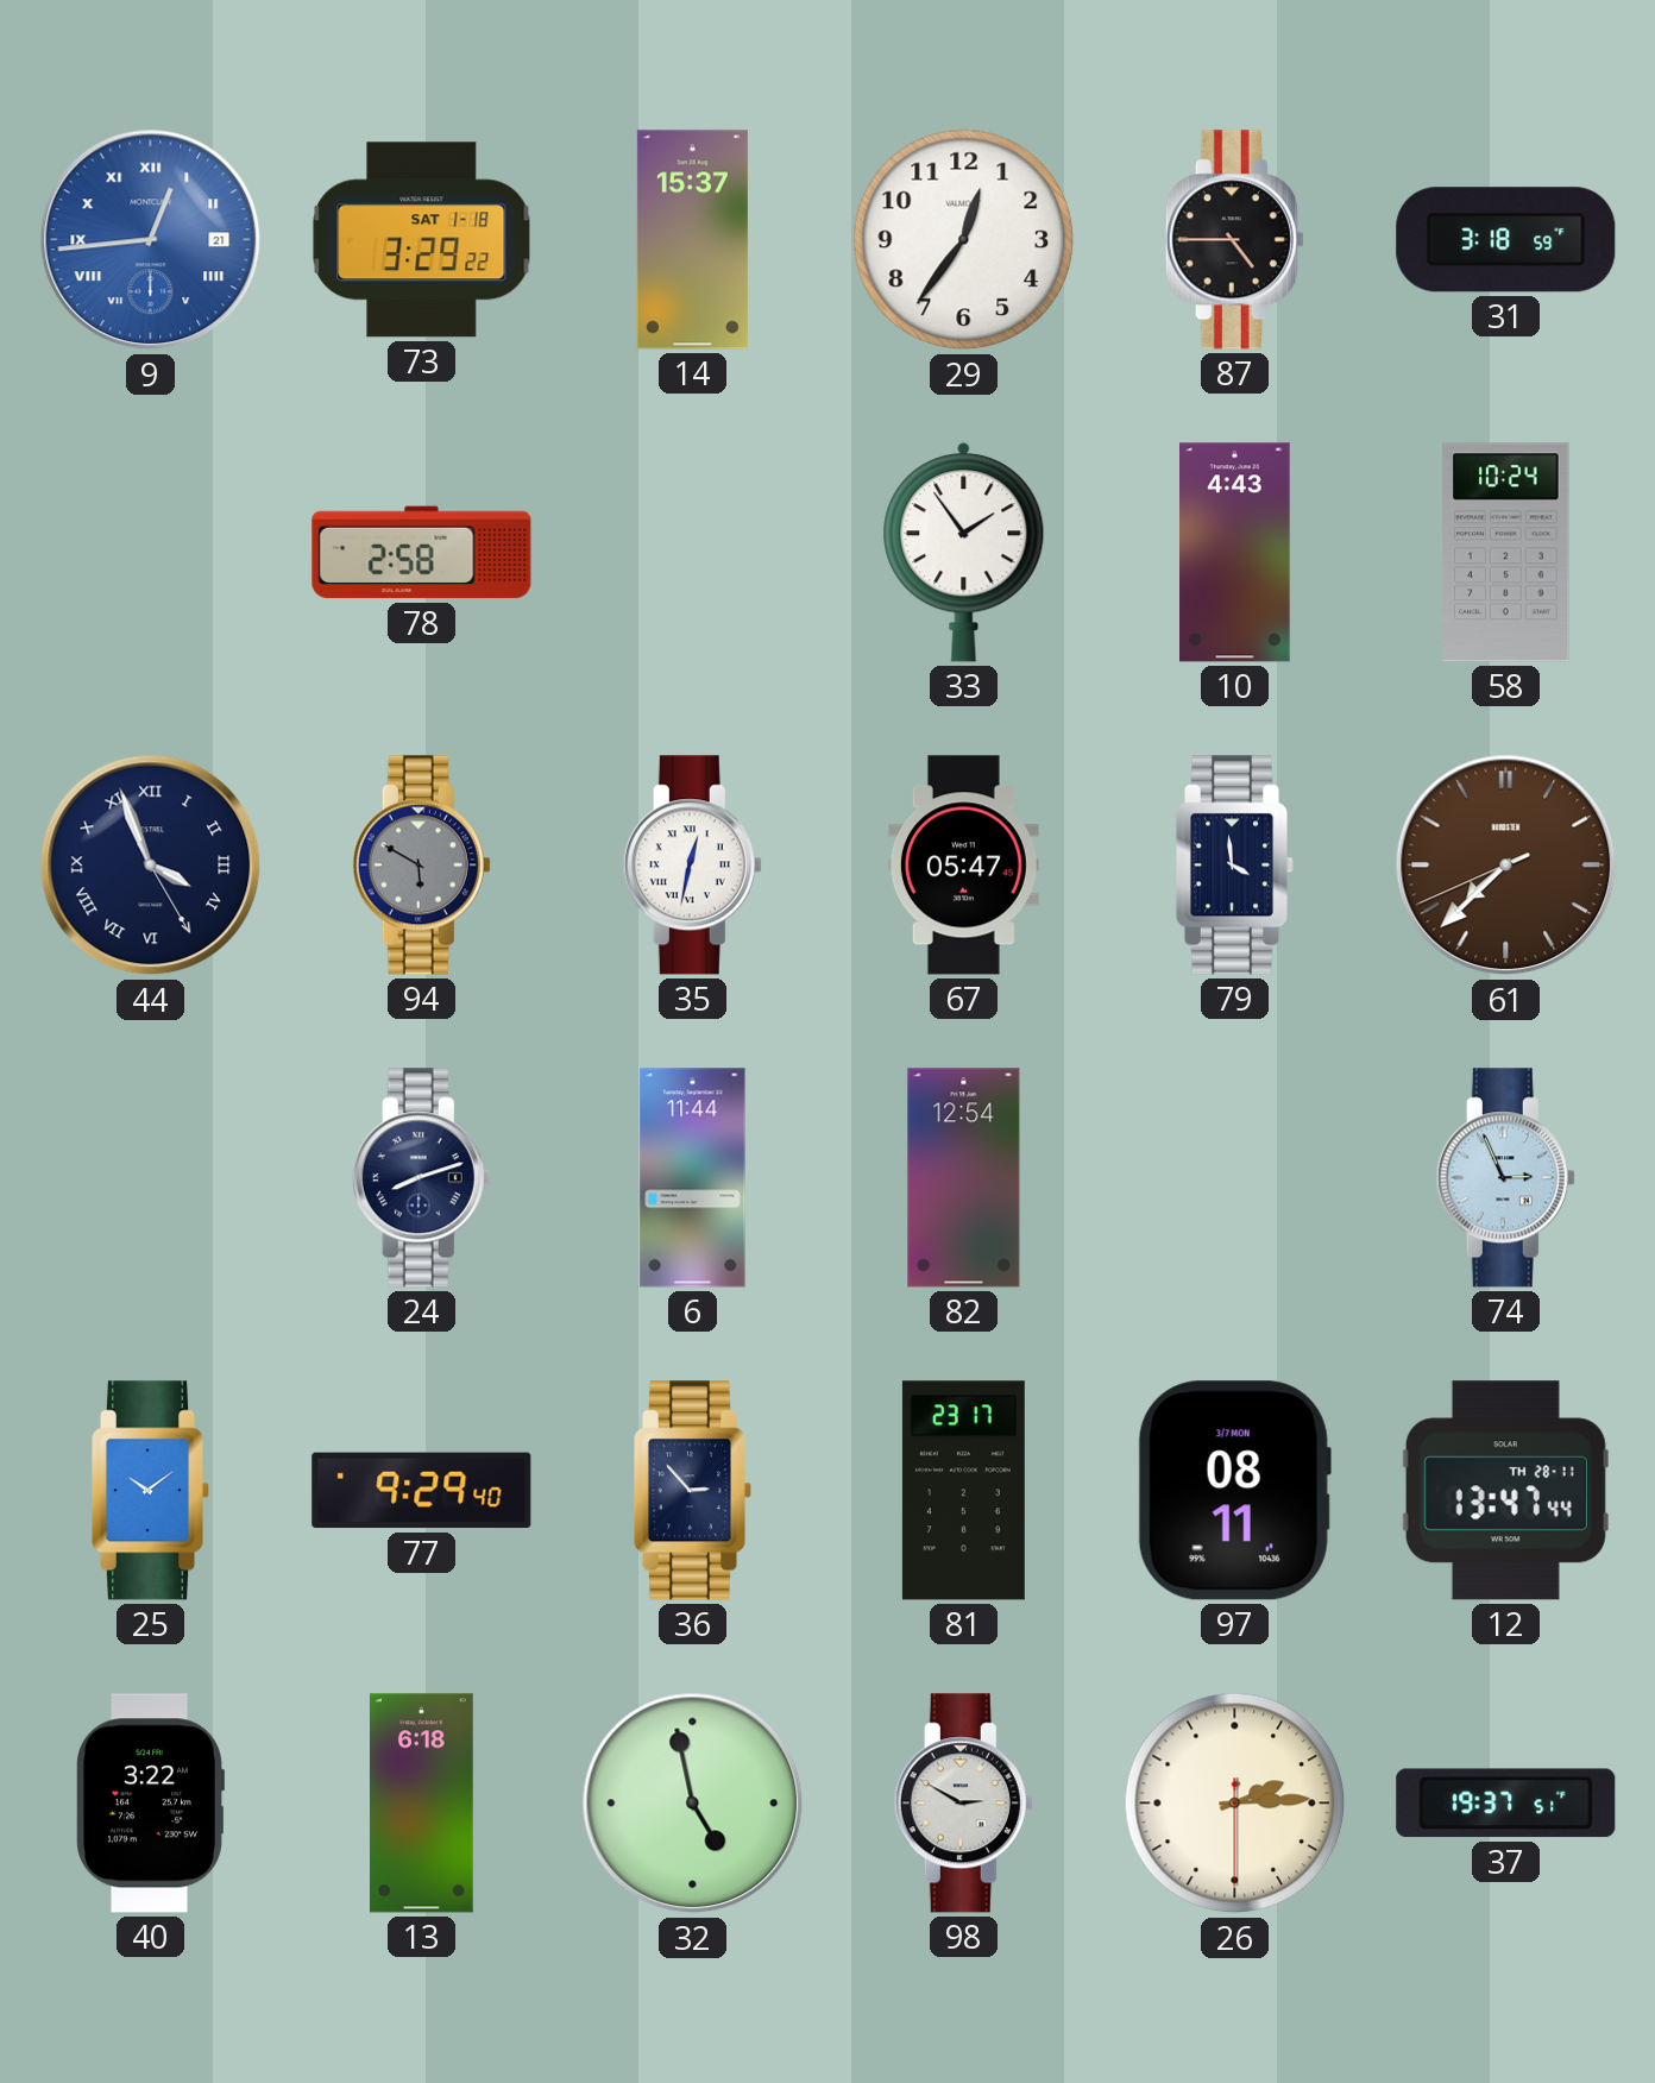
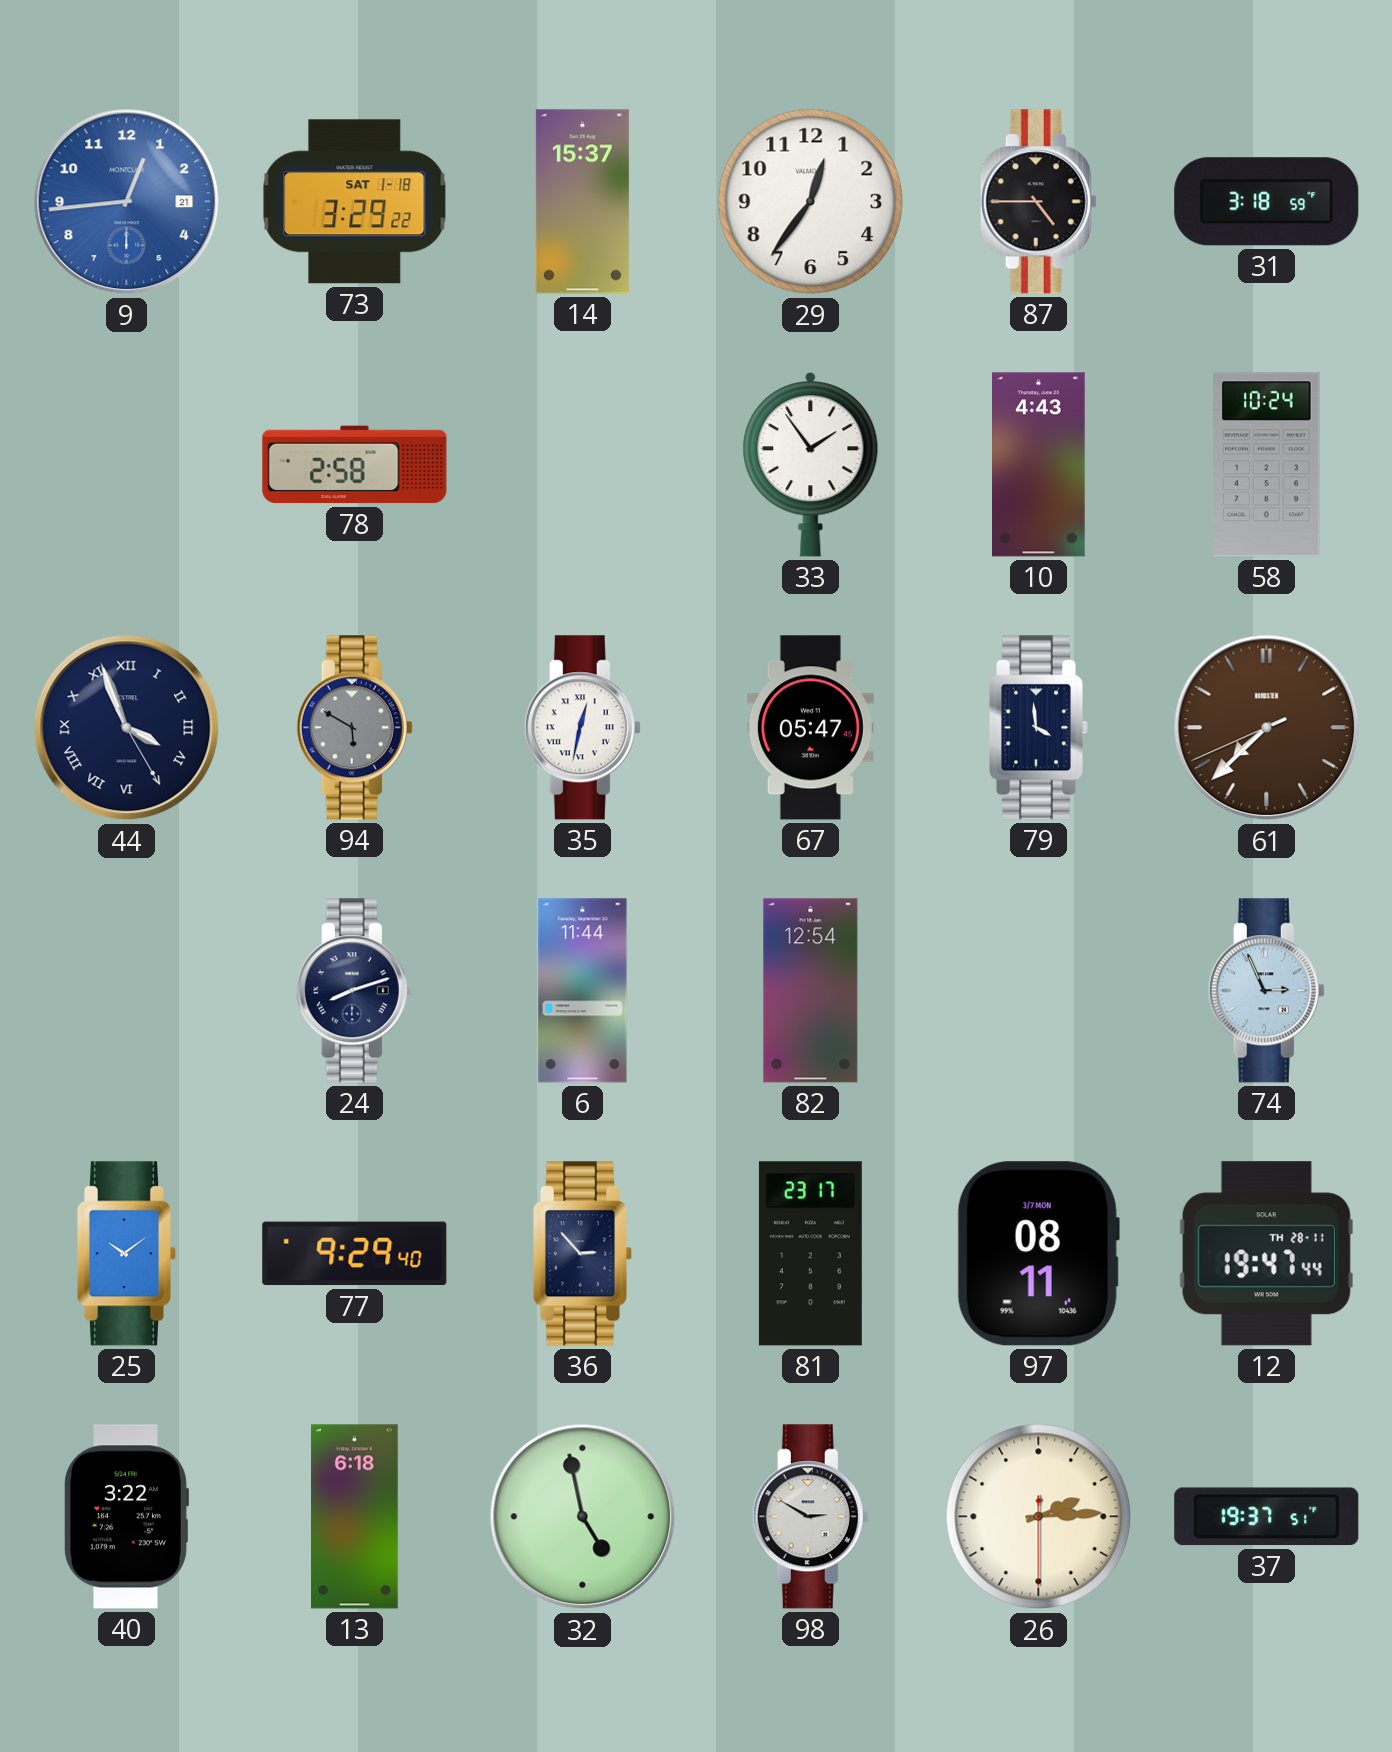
9 numerals: Roman -> Arabic
12: 13:47 -> 19:47
